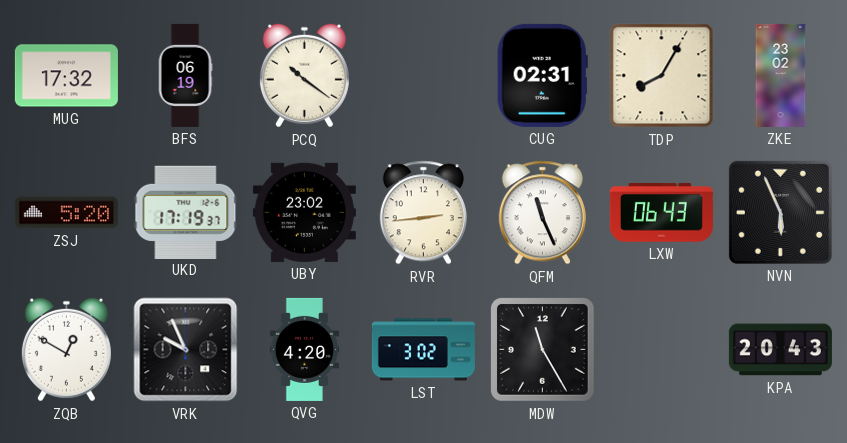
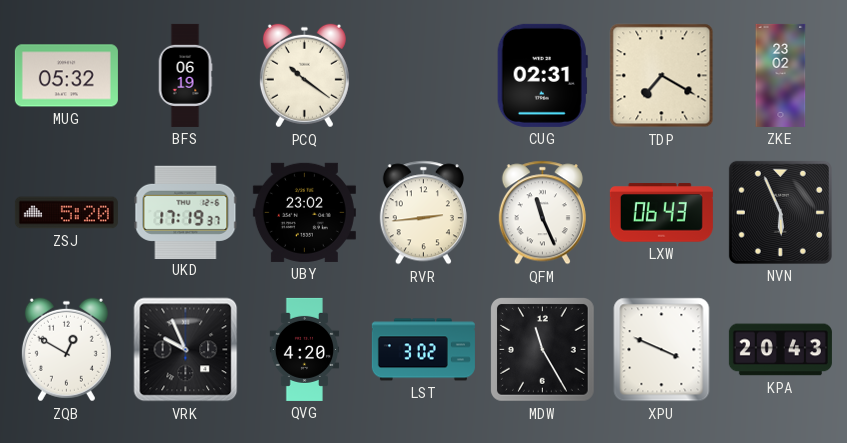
MUG: 17:32 -> 05:32
TDP: 8:05 -> 7:20
XPU: none -> 3:49
